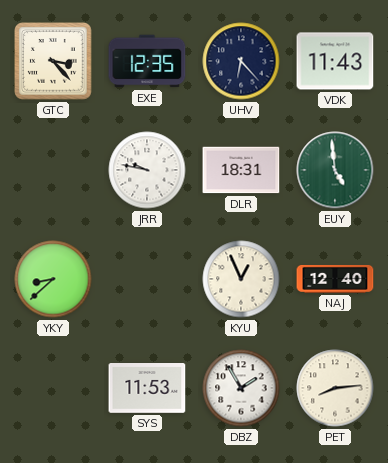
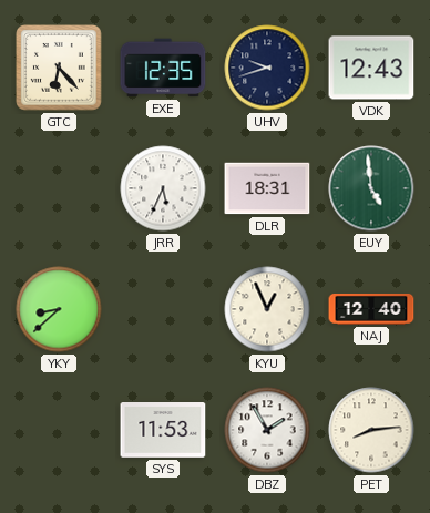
GTC: 3:23 -> 6:23
UHV: 6:23 -> 9:42
VDK: 11:43 -> 12:43
JRR: 9:47 -> 5:34
